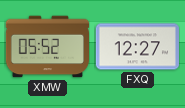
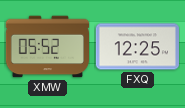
FXQ: 12:27 -> 12:25
